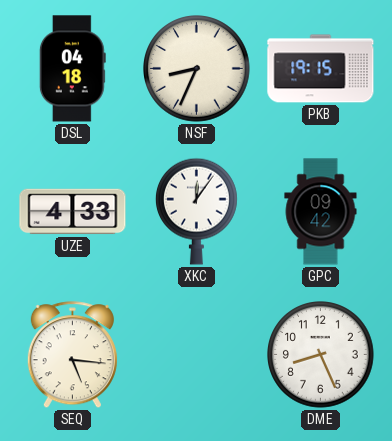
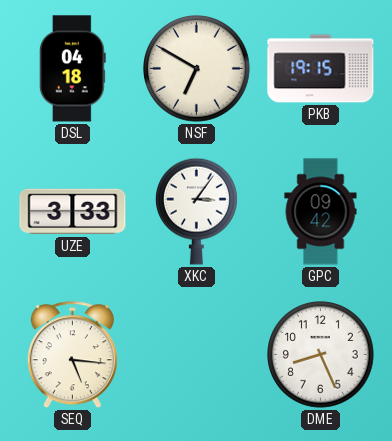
NSF: 8:34 -> 6:50
UZE: 4:33 -> 3:33
XKC: 12:06 -> 3:06
